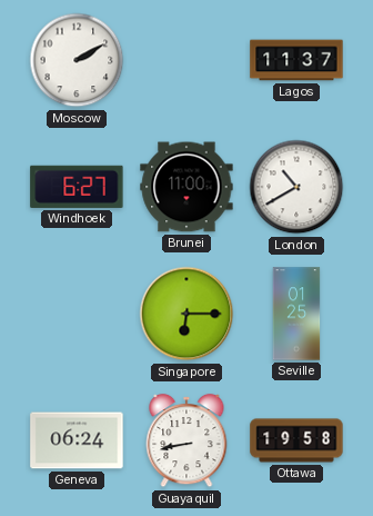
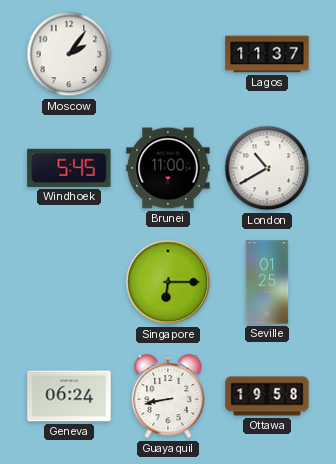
Moscow: 2:10 -> 2:06
Windhoek: 6:27 -> 5:45
